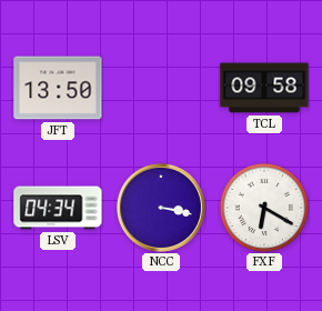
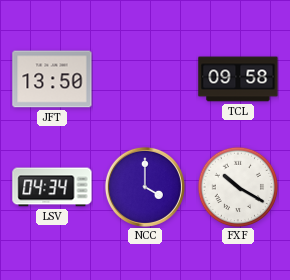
NCC: 3:17 -> 4:00
FXF: 6:20 -> 10:20
